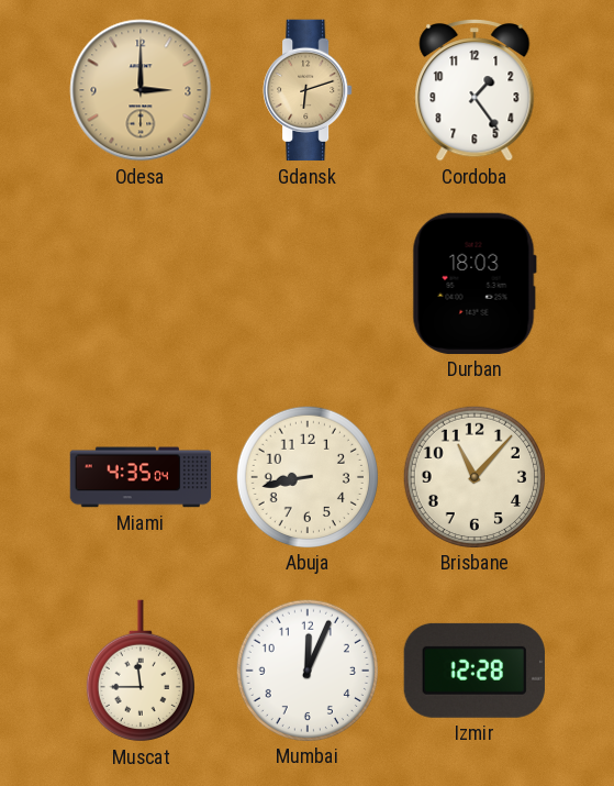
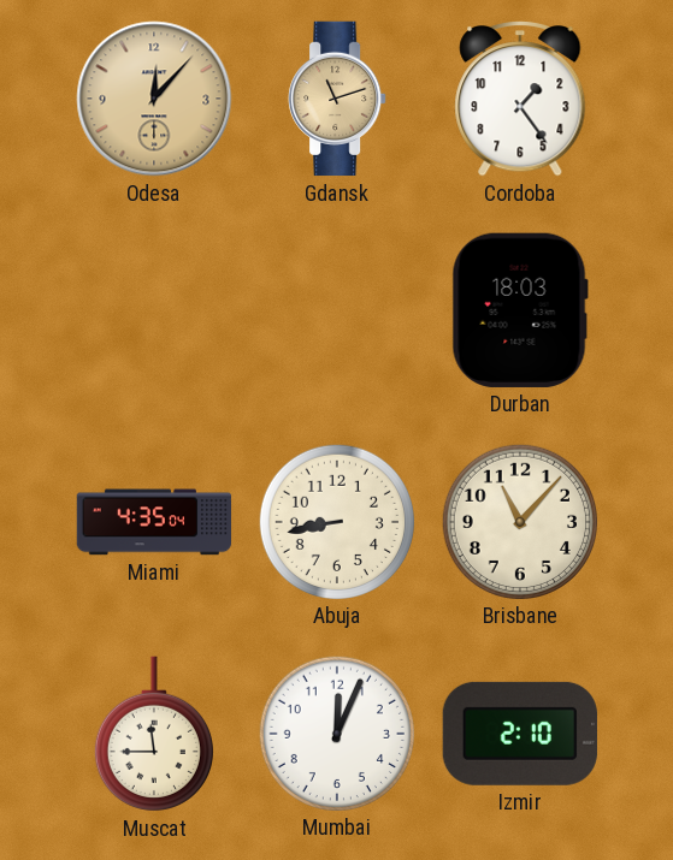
Odesa: 3:00 -> 12:07
Gdansk: 6:12 -> 11:12
Izmir: 12:28 -> 2:10
